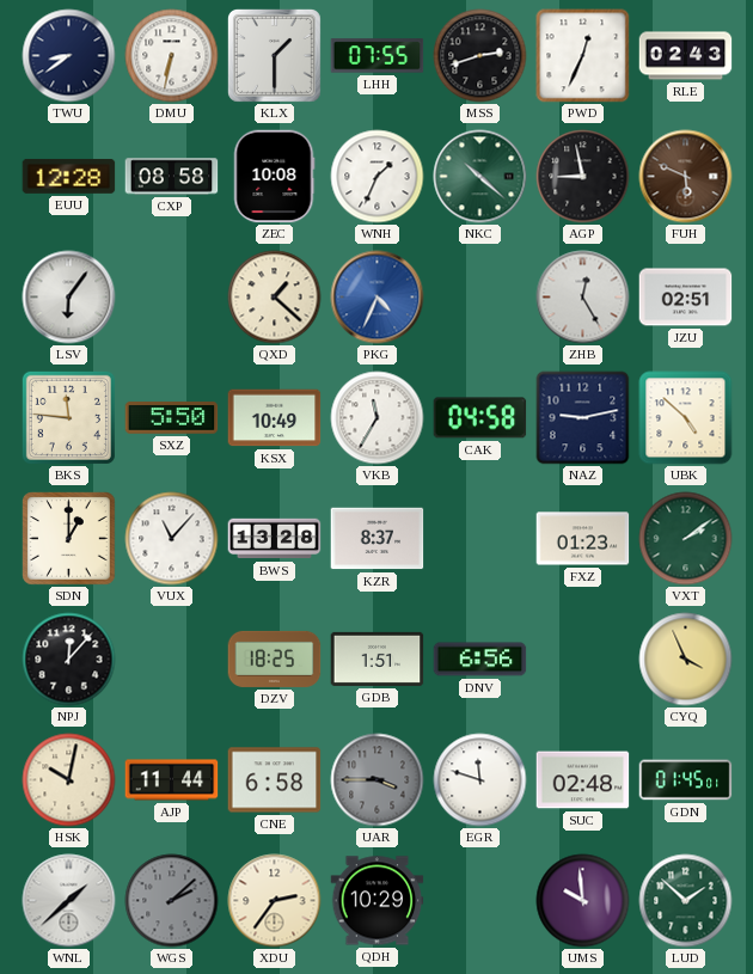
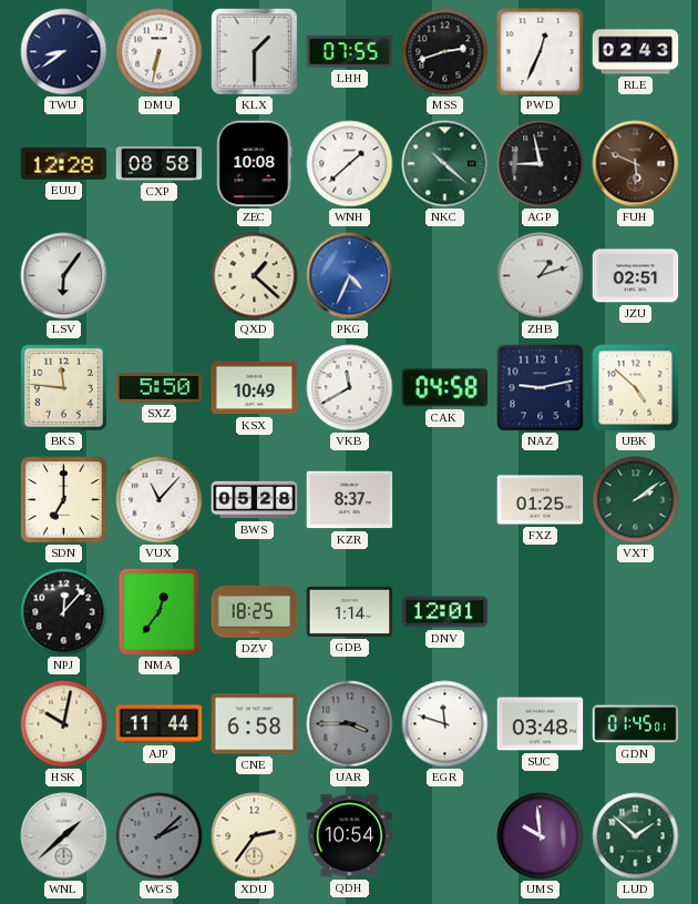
WNH: 1:34 -> 1:38
ZHB: 12:25 -> 1:12
VKB: 11:35 -> 11:40
SDN: 1:00 -> 7:00
BWS: 13:28 -> 05:28
FXZ: 01:23 -> 01:25
NMA: none -> 12:36
GDB: 1:51 -> 1:14
DNV: 6:56 -> 12:01
CYQ: 3:56 -> none
SUC: 02:48 -> 03:48
QDH: 10:29 -> 10:54
